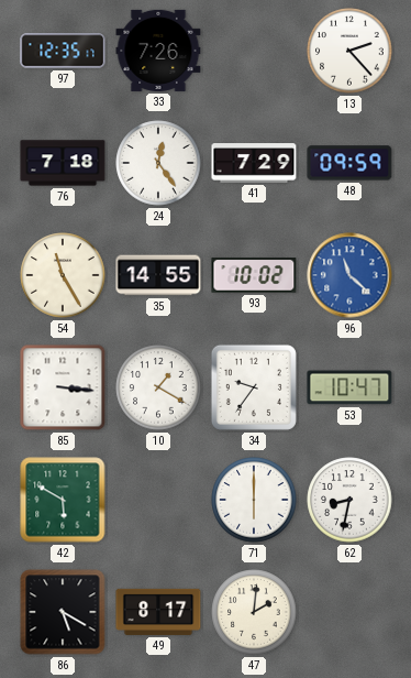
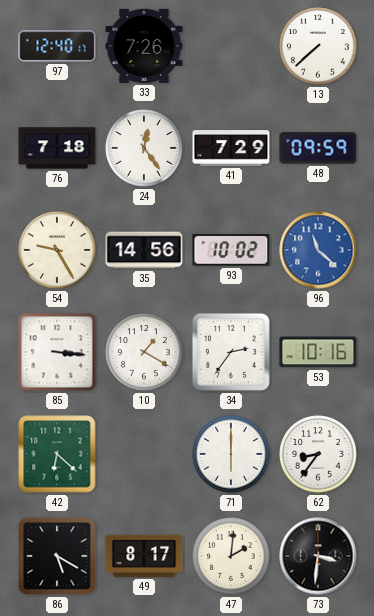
97: 12:35 -> 12:40
13: 2:23 -> 7:38
54: 11:25 -> 9:25
35: 14:55 -> 14:56
34: 9:36 -> 2:36
53: 10:47 -> 10:16
42: 5:50 -> 6:22
62: 8:32 -> 8:36
73: none -> 3:31
